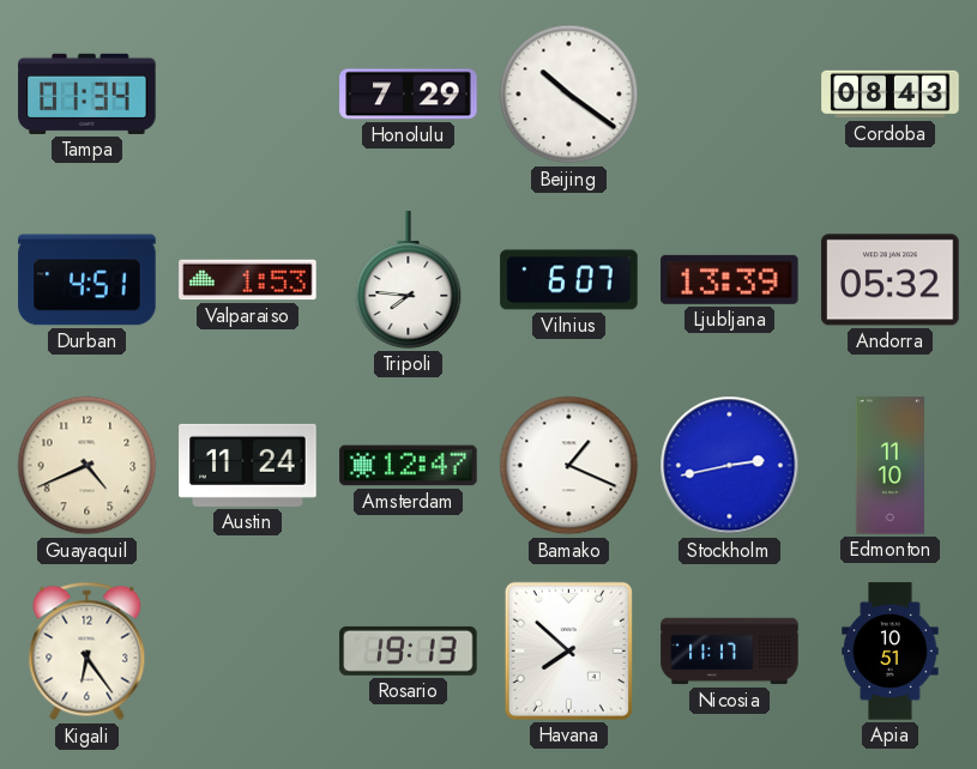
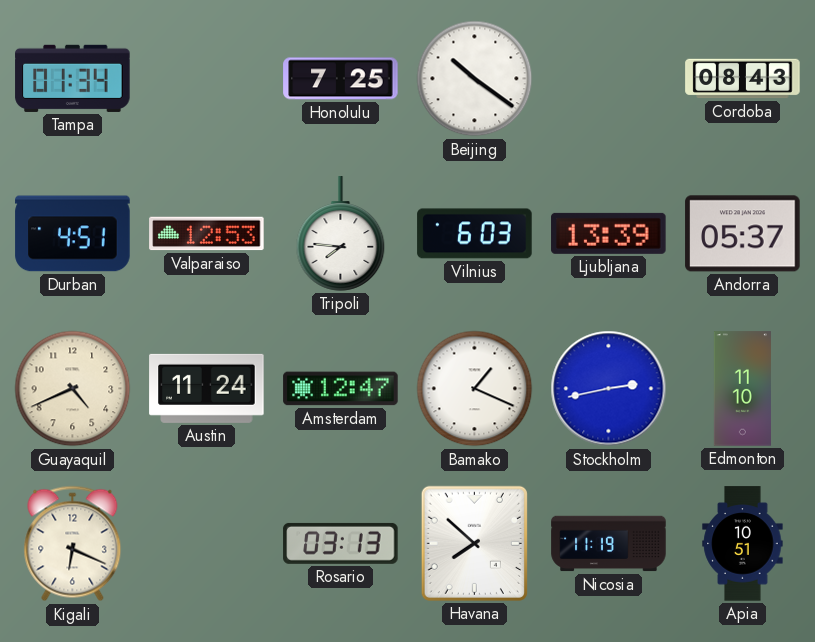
Honolulu: 7:29 -> 7:25
Valparaiso: 1:53 -> 12:53
Vilnius: 6:07 -> 6:03
Andorra: 05:32 -> 05:37
Kigali: 6:24 -> 6:19
Rosario: 19:13 -> 03:13
Nicosia: 11:17 -> 11:19
